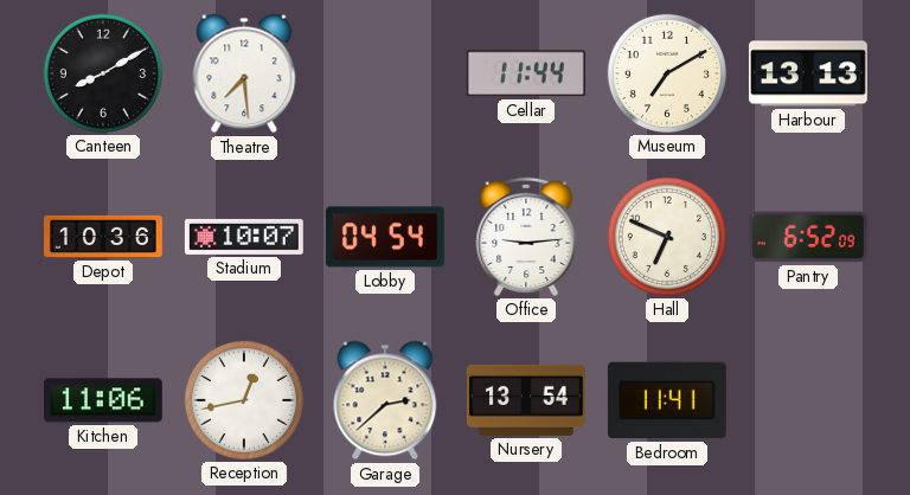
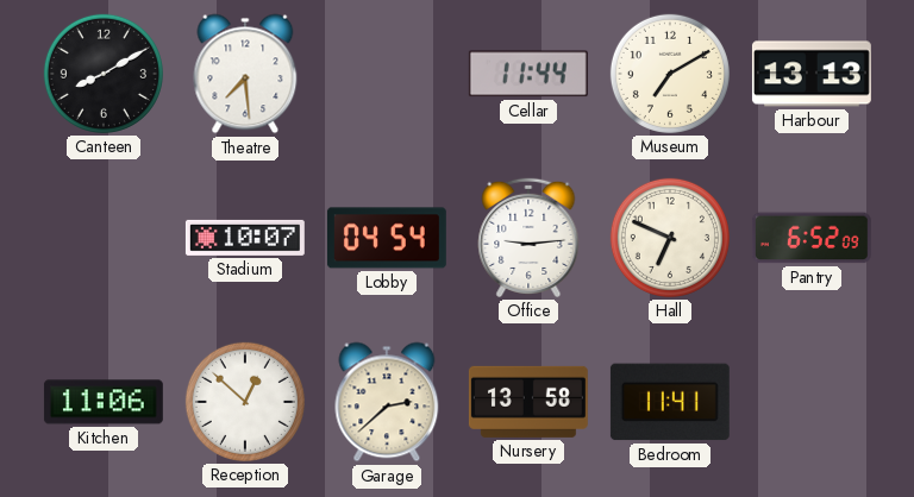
Depot: 10:36 -> none
Reception: 12:43 -> 12:52
Nursery: 13:54 -> 13:58
